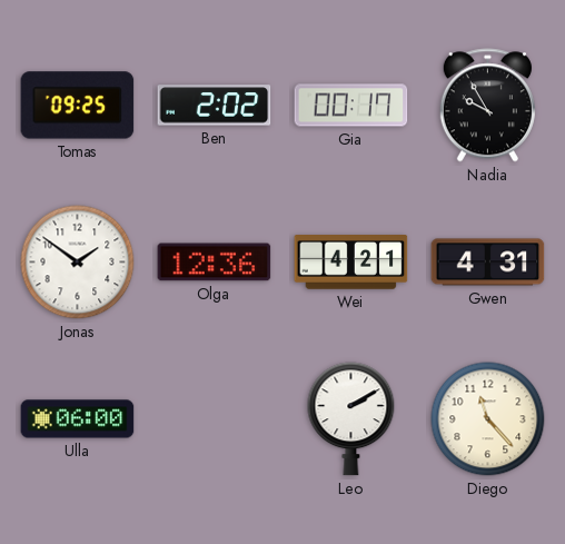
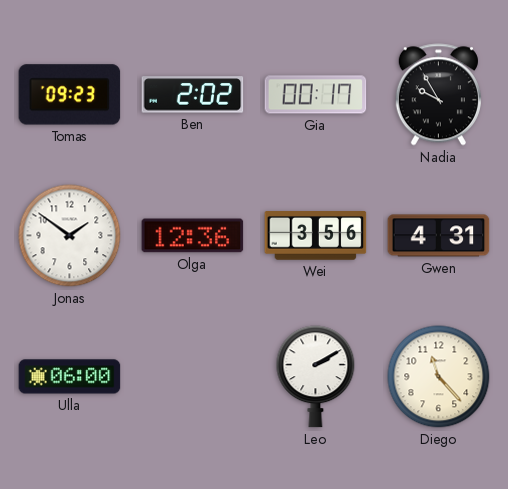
Tomas: 09:25 -> 09:23
Wei: 4:21 -> 3:56
